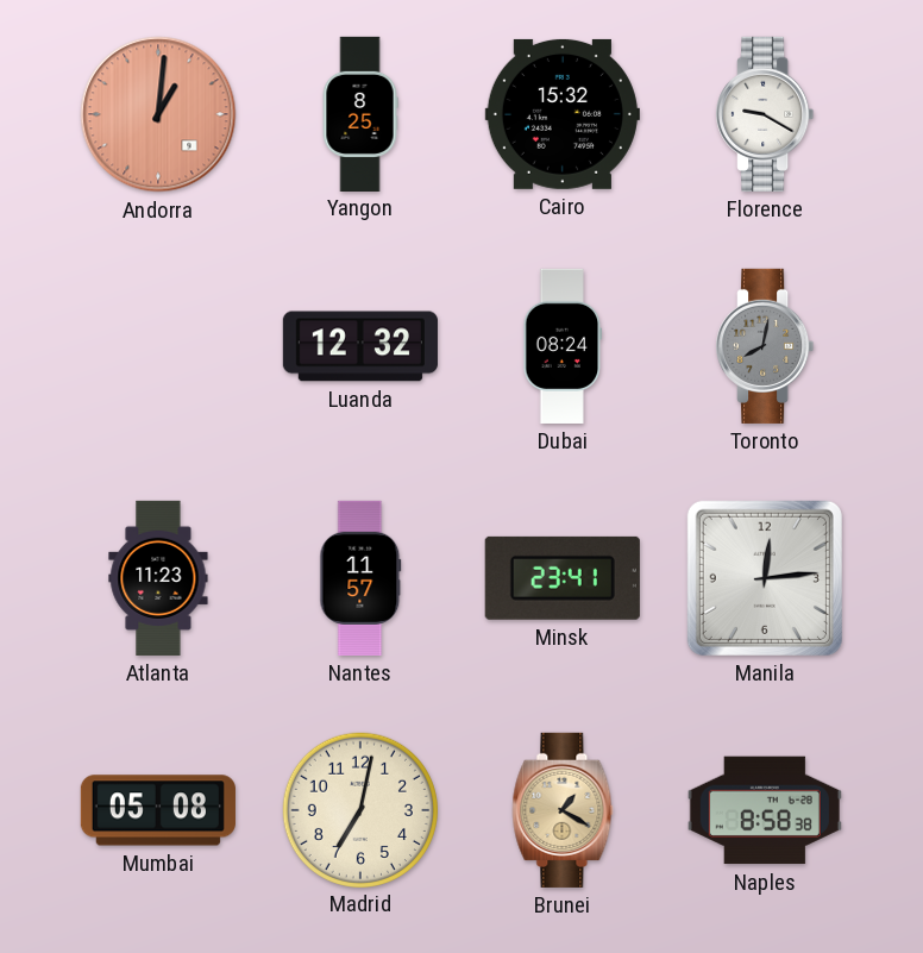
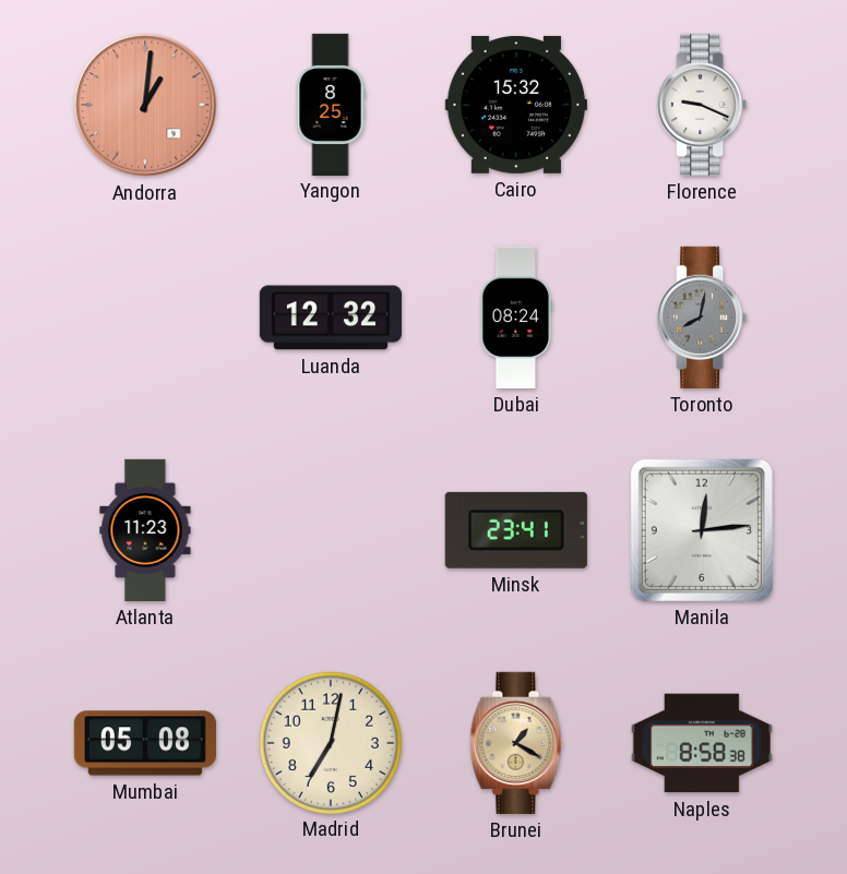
Florence: 9:20 -> 9:19
Nantes: 11:57 -> none
